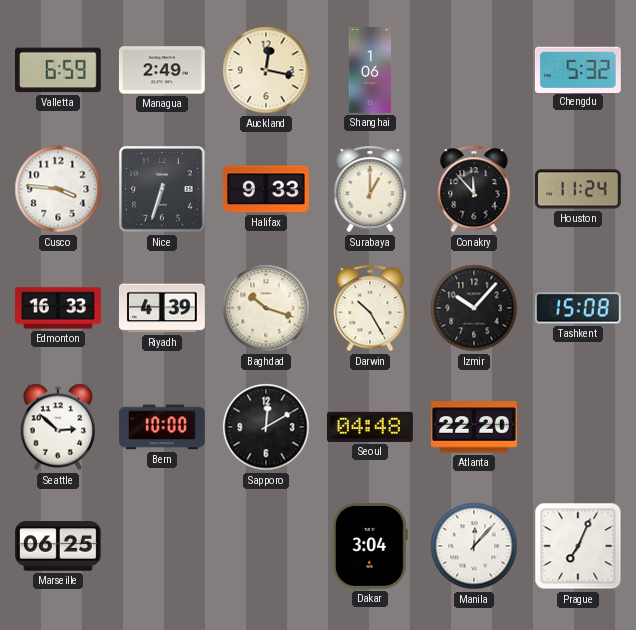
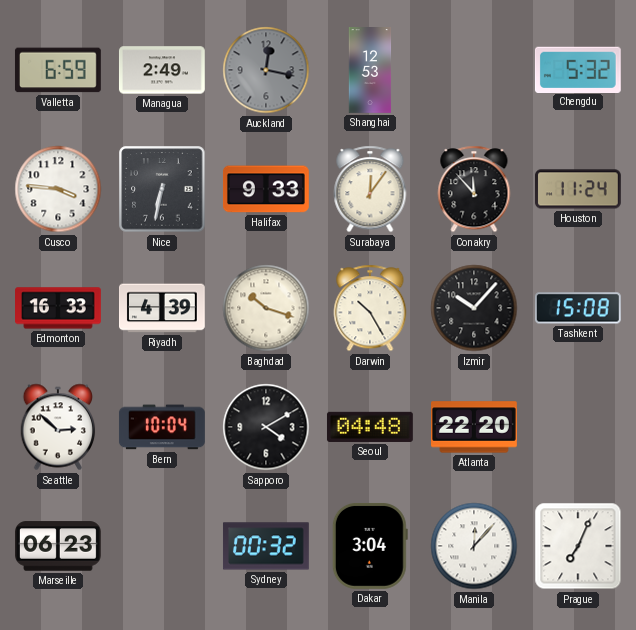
Auckland dial: cream -> grey
Shanghai: 1:06 -> 12:53
Nice: 6:33 -> 6:32
Surabaya: 1:00 -> 12:06
Bern: 10:00 -> 10:04
Sapporo: 12:10 -> 4:10
Marseille: 06:25 -> 06:23
Sydney: none -> 00:32
